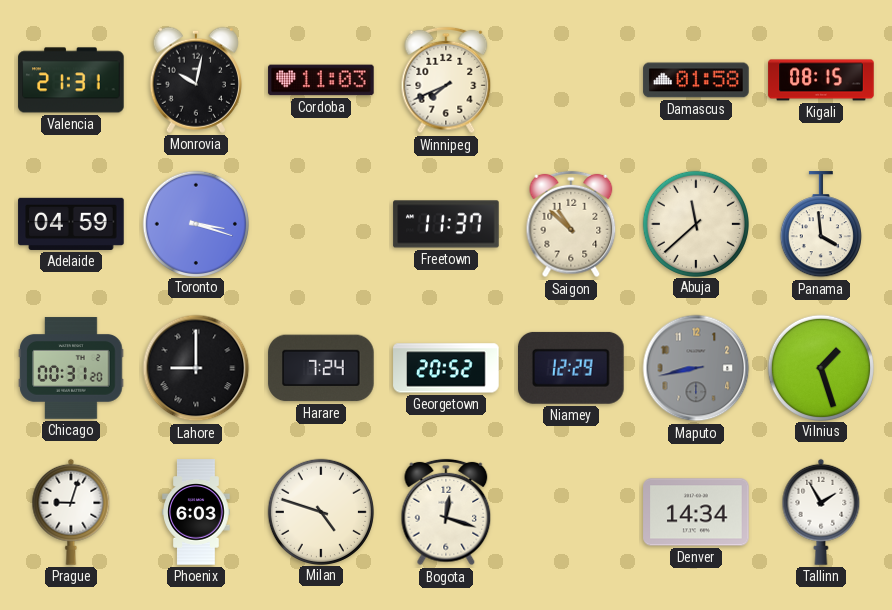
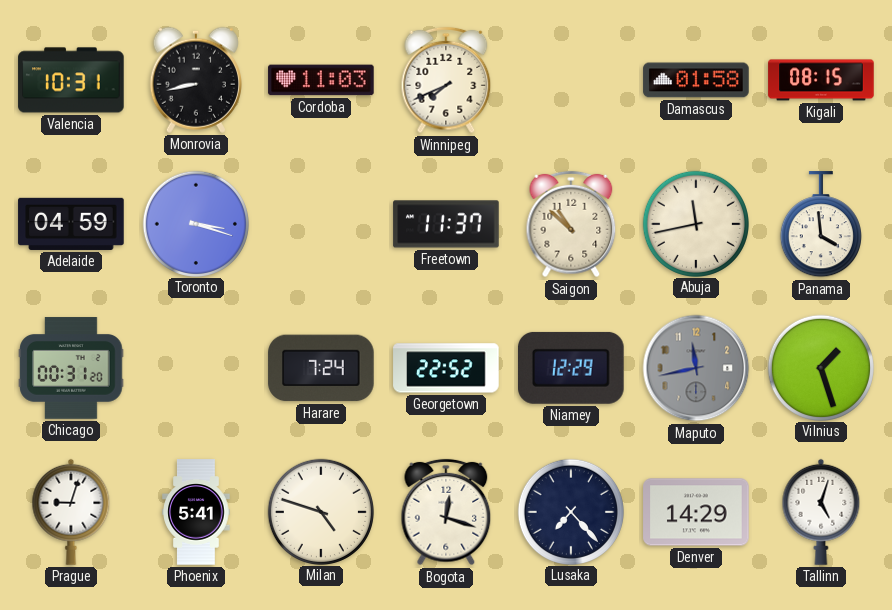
Valencia: 21:31 -> 10:31
Monrovia: 10:02 -> 8:43
Abuja: 11:38 -> 11:43
Lahore: 9:00 -> none
Georgetown: 20:52 -> 22:52
Maputo: 8:43 -> 11:43
Phoenix: 6:03 -> 5:41
Lusaka: none -> 7:23
Denver: 14:34 -> 14:29
Tallinn: 1:55 -> 5:03
